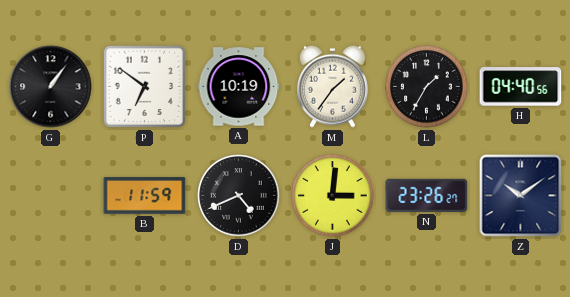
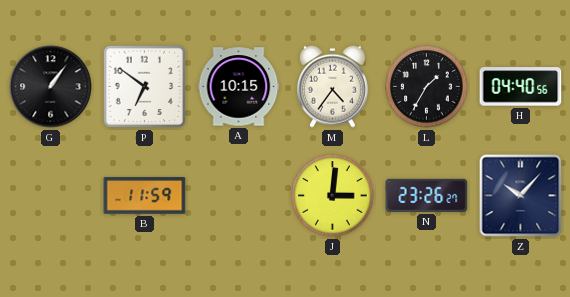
A: 10:19 -> 10:15
M: 1:36 -> 4:36
D: 4:41 -> none
Z: 10:09 -> 10:07
